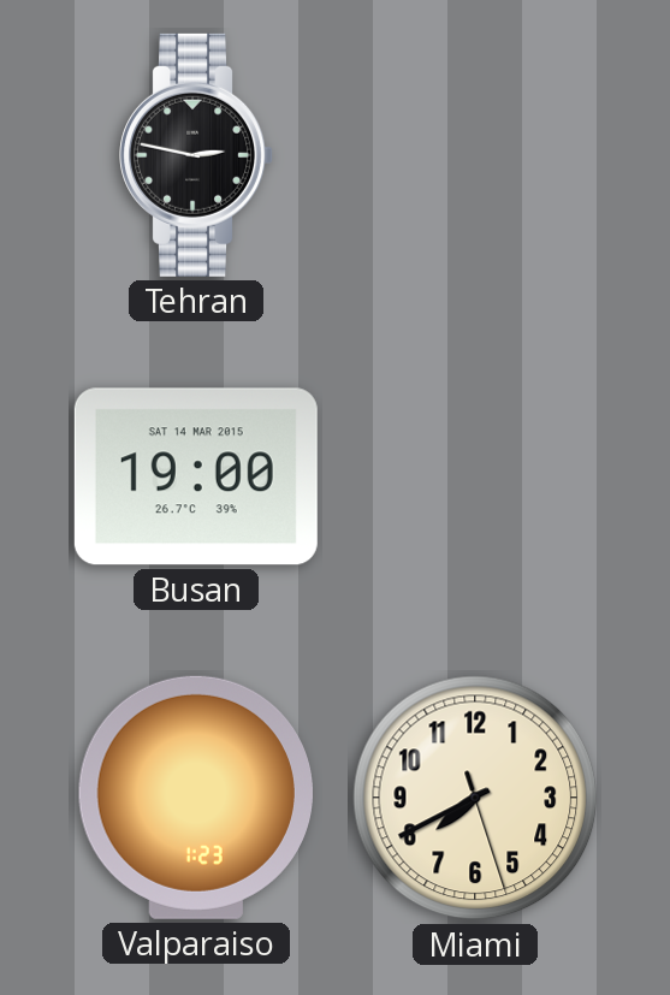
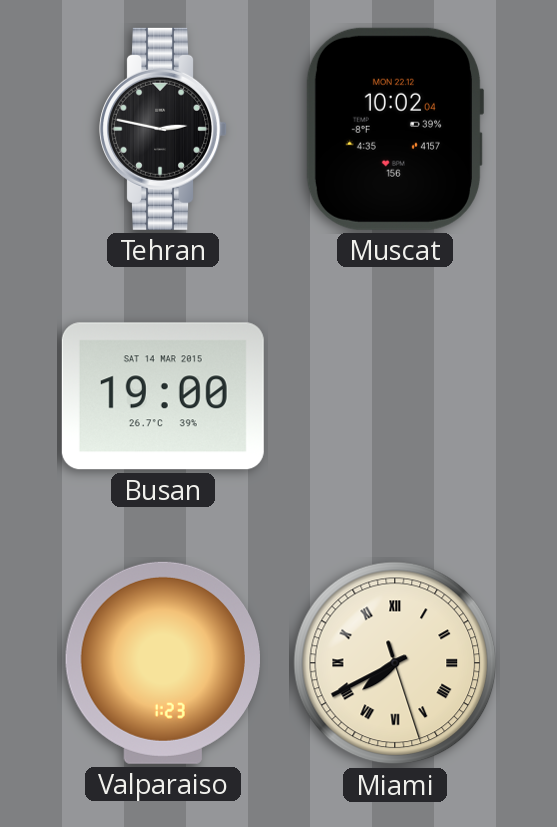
Muscat: none -> 10:02
Miami numerals: Arabic -> Roman
